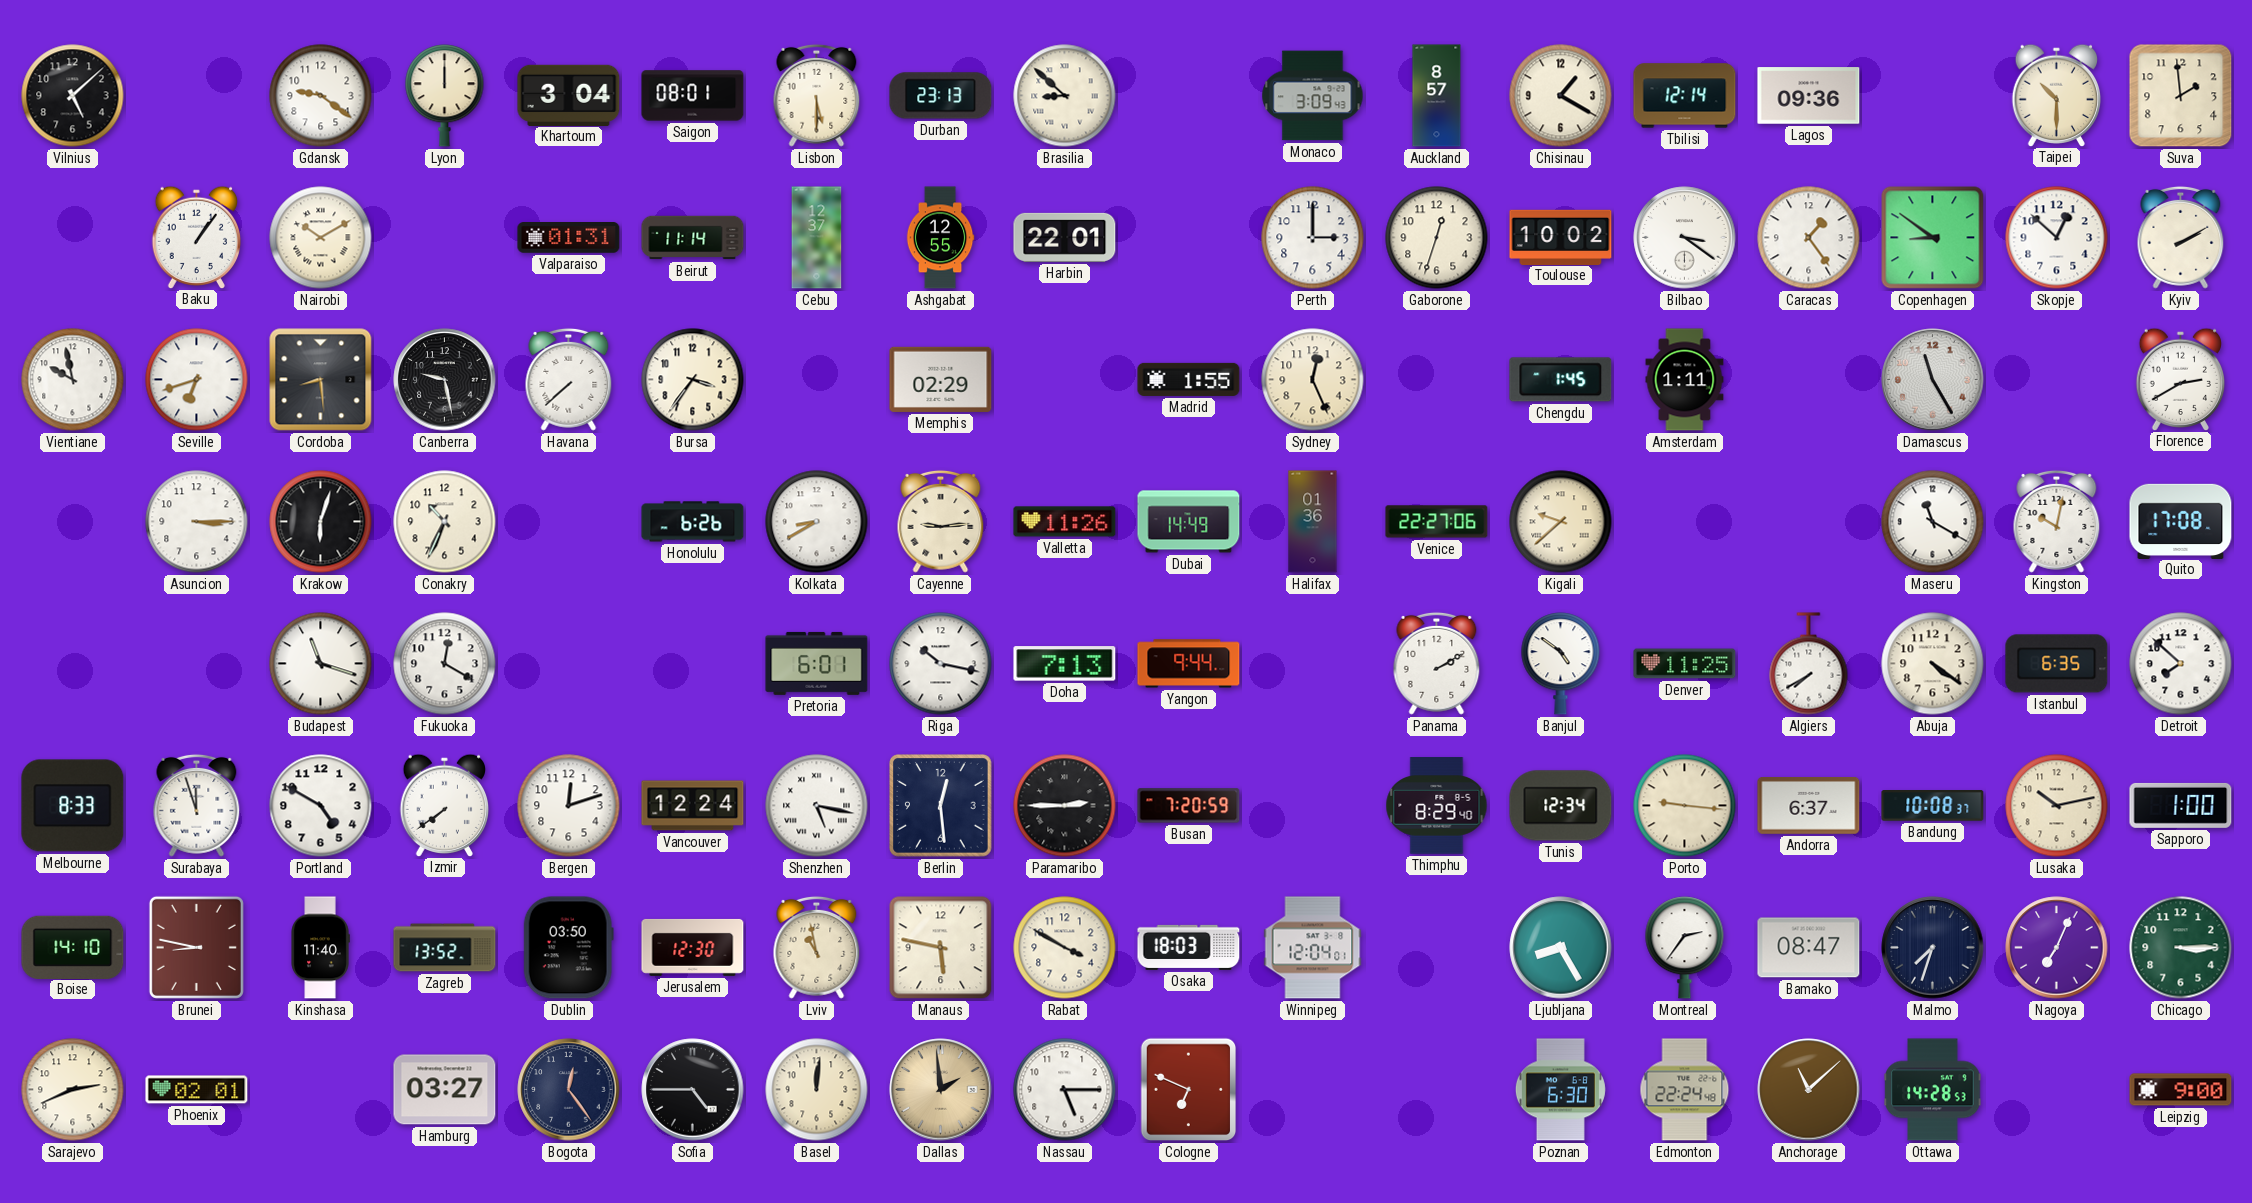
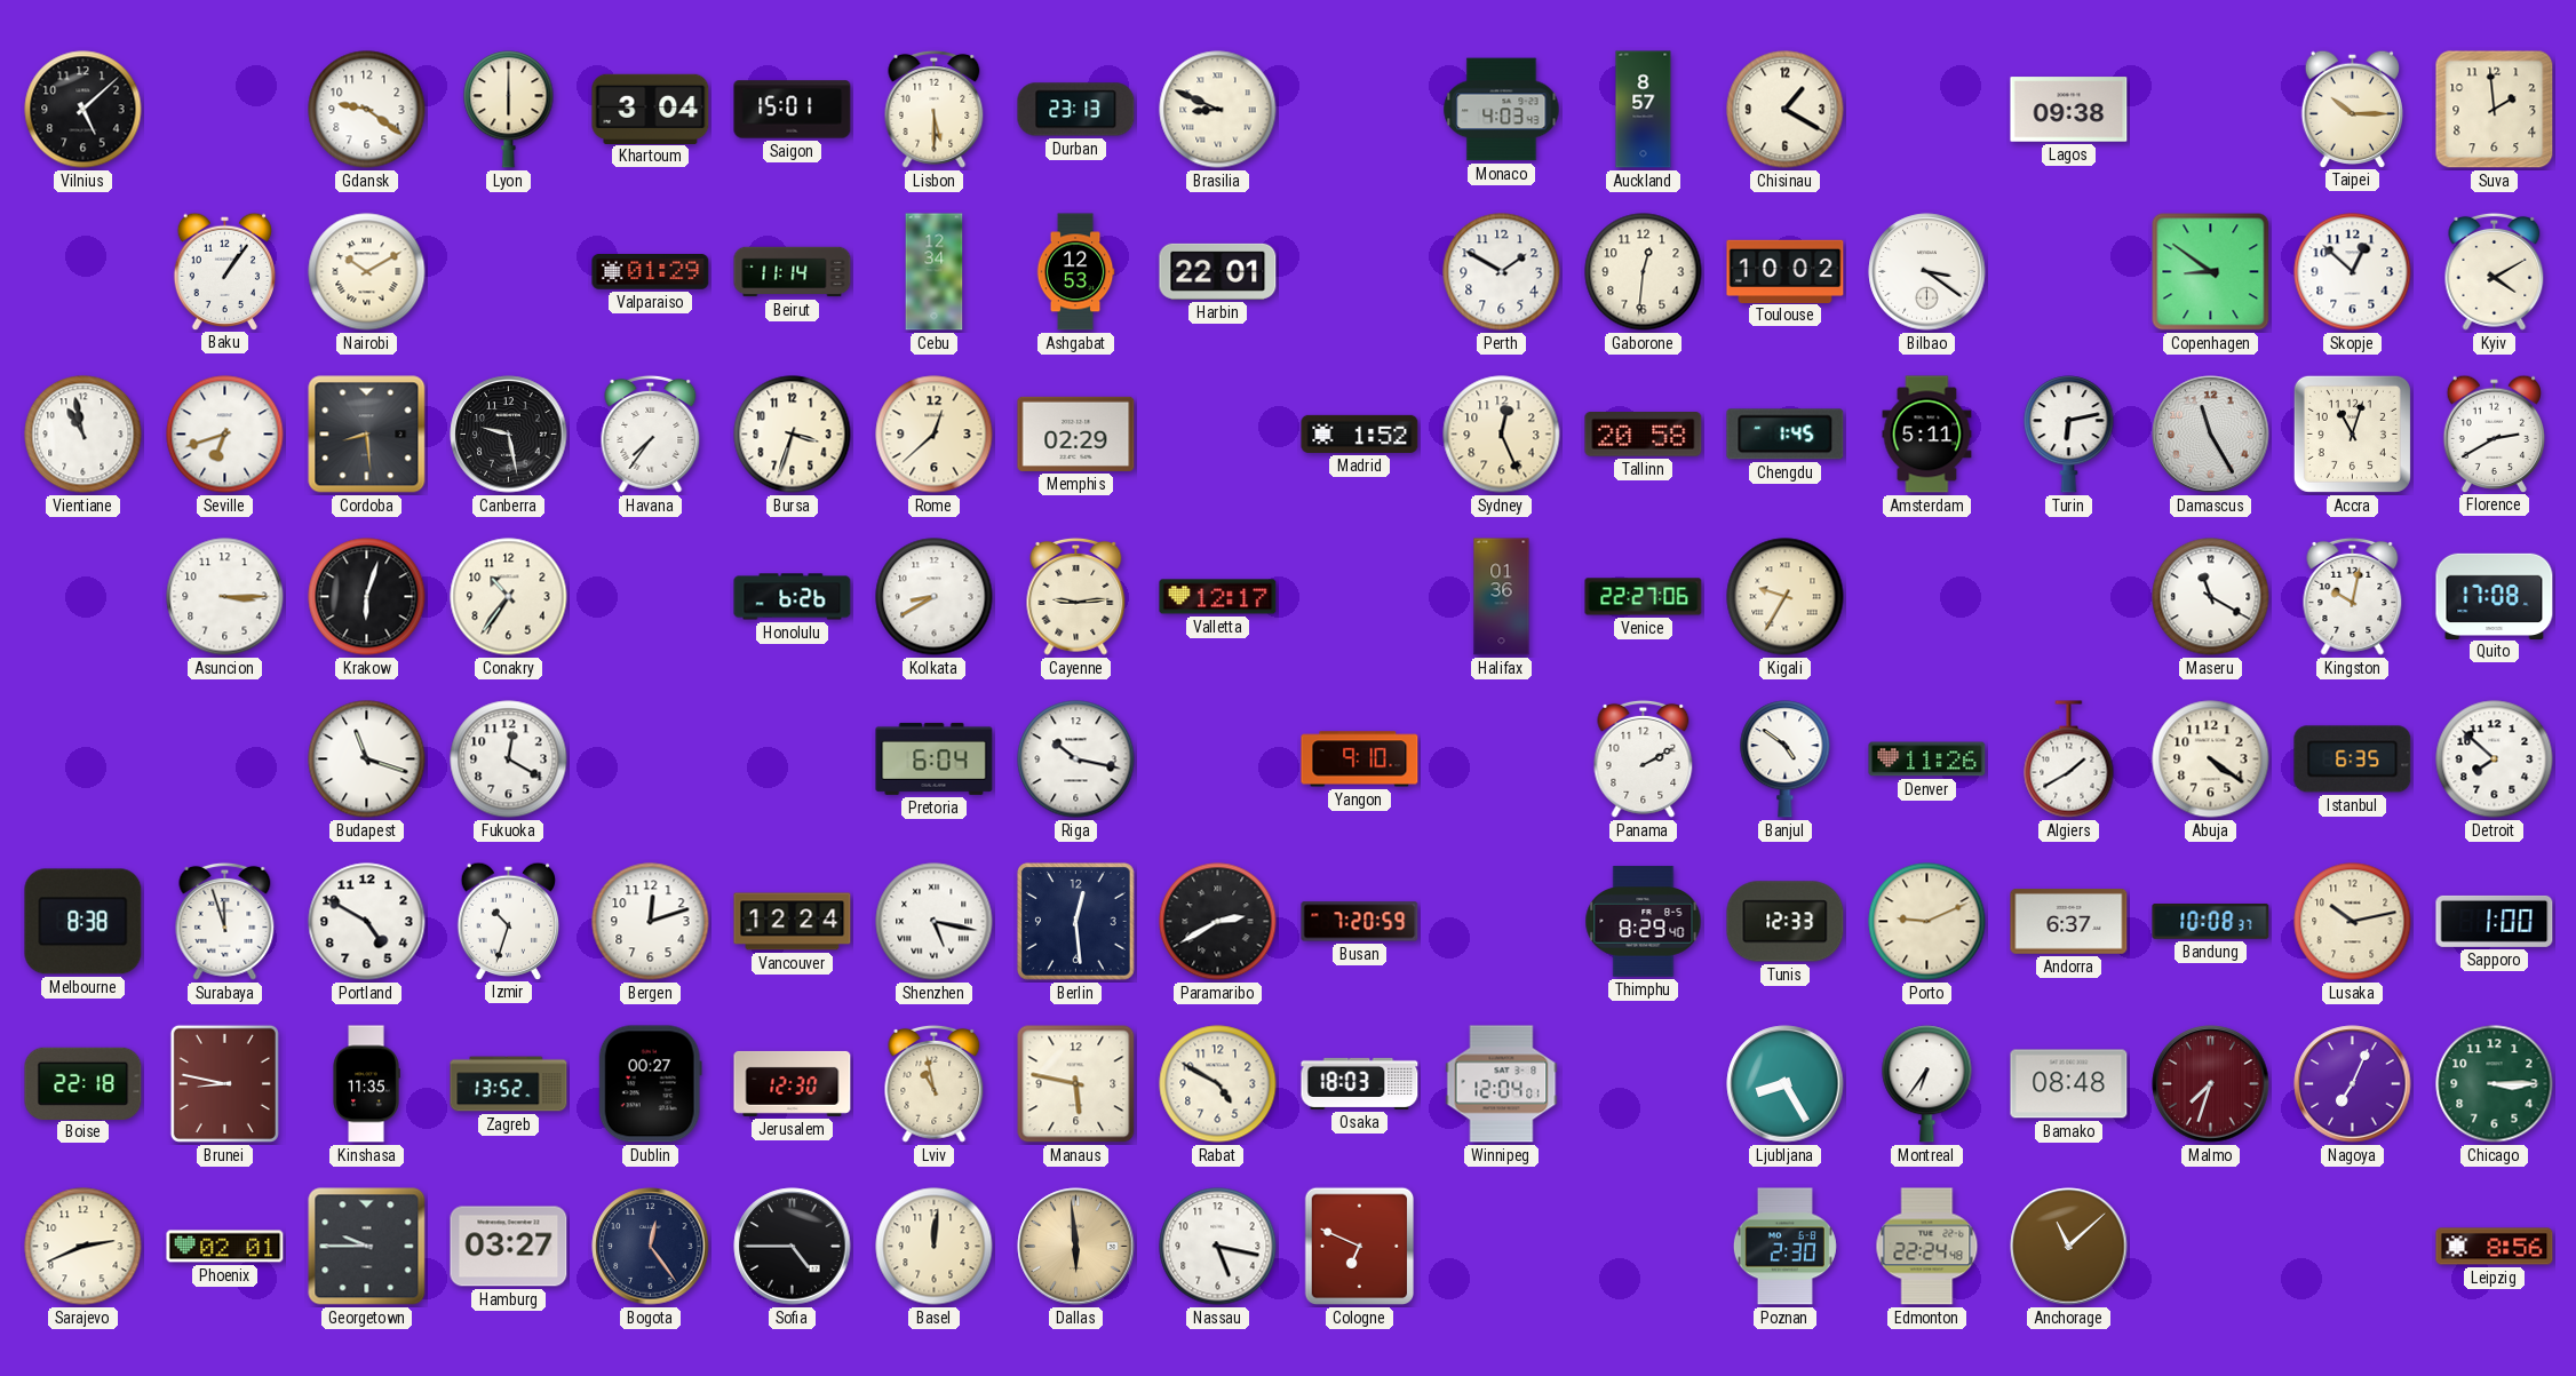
Lyon: 12:00 -> 6:00
Saigon: 08:01 -> 15:01
Brasilia: 8:52 -> 8:49
Monaco: 3:09 -> 4:03
Tbilisi: 12:14 -> none
Lagos: 09:36 -> 09:38
Taipei: 10:30 -> 10:15
Valparaiso: 01:31 -> 01:29
Cebu: 12:37 -> 12:34
Ashgabat: 12:55 -> 12:53
Perth: 3:00 -> 1:50
Gaborone: 12:33 -> 12:31
Caracas: 1:24 -> none
Kyiv: 2:10 -> 4:10
Vientiane: 9:58 -> 10:58
Havana: 7:38 -> 7:36
Bursa: 3:36 -> 3:33
Rome: none -> 12:38
Madrid: 1:55 -> 1:52
Tallinn: none -> 20:58
Amsterdam: 1:11 -> 5:11
Turin: none -> 6:13
Accra: none -> 11:03
Conakry: 10:34 -> 10:36
Valletta: 11:26 -> 12:17
Dubai: 14:49 -> none
Kigali: 9:38 -> 9:35
Pretoria: 6:01 -> 6:04
Doha: 7:13 -> none
Yangon: 9:44 -> 9:10
Denver: 11:25 -> 11:26
Algiers: 7:40 -> 1:40
Melbourne: 8:33 -> 8:38
Izmir: 7:39 -> 10:33
Paramaribo: 2:45 -> 2:40
Tunis: 12:34 -> 12:33
Porto: 9:16 -> 9:11
Boise: 14:10 -> 22:18
Kinshasa: 11:40 -> 11:35
Dublin: 03:50 -> 00:27
Rabat: 3:50 -> 4:50
Montreal: 2:36 -> 6:36
Bamako: 08:47 -> 08:48
Malmo dial: navy -> burgundy
Georgetown: none -> 9:45
Dallas: 1:59 -> 5:59
Nassau: 5:15 -> 5:17
Poznan: 6:30 -> 2:30
Ottawa: 14:28 -> none
Leipzig: 9:00 -> 8:56
